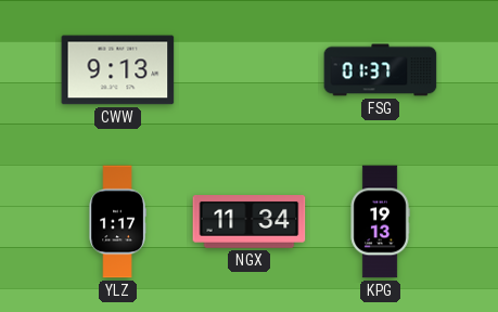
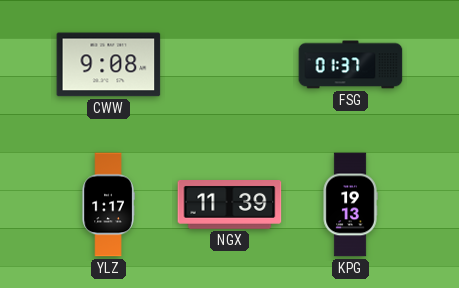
CWW: 9:13 -> 9:08
NGX: 11:34 -> 11:39
